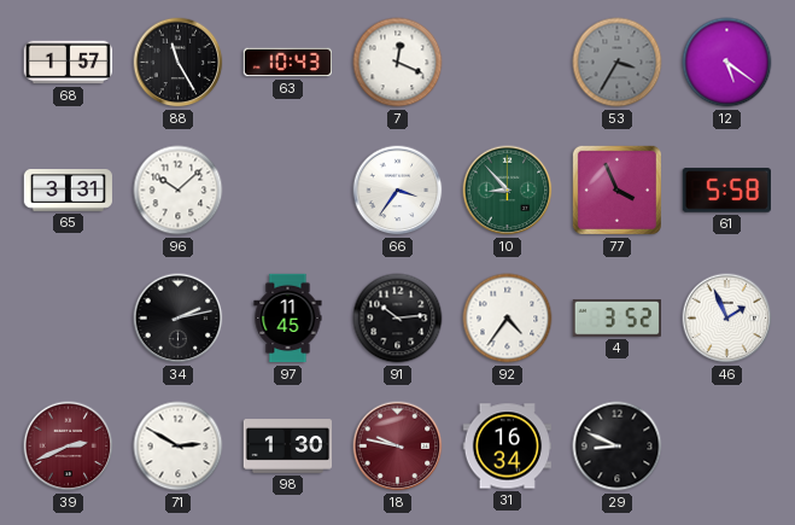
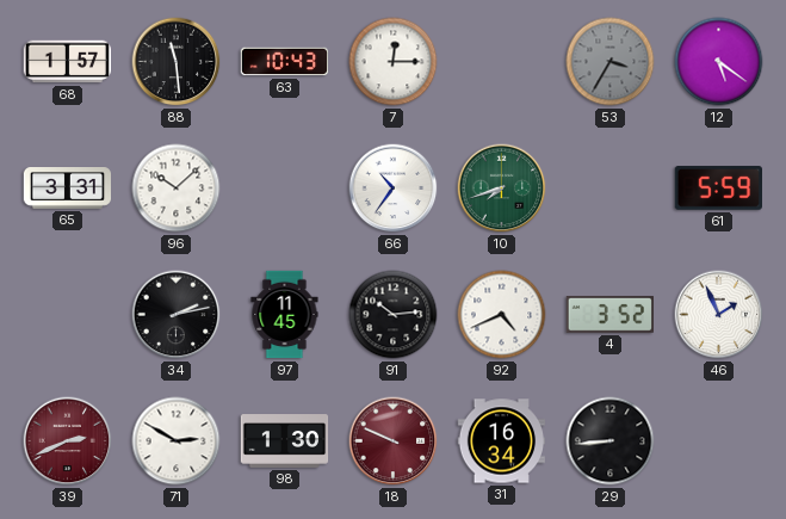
88: 11:25 -> 11:29
7: 12:19 -> 12:15
66: 3:36 -> 10:36
10: 8:53 -> 7:42
77: 3:56 -> none
61: 5:58 -> 5:59
92: 4:36 -> 4:41
18: 9:47 -> 9:49
29: 8:49 -> 8:44
